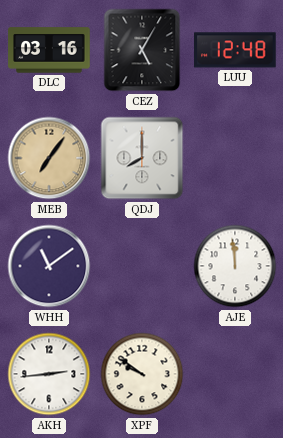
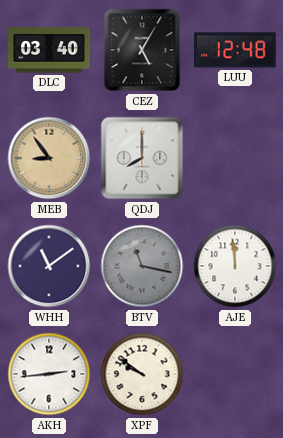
DLC: 03:16 -> 03:40
MEB: 7:06 -> 8:54
BTV: none -> 11:17
